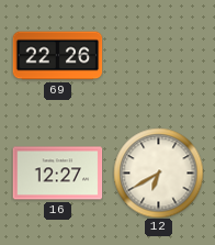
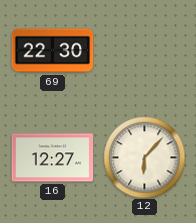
69: 22:26 -> 22:30
12: 6:40 -> 6:07
